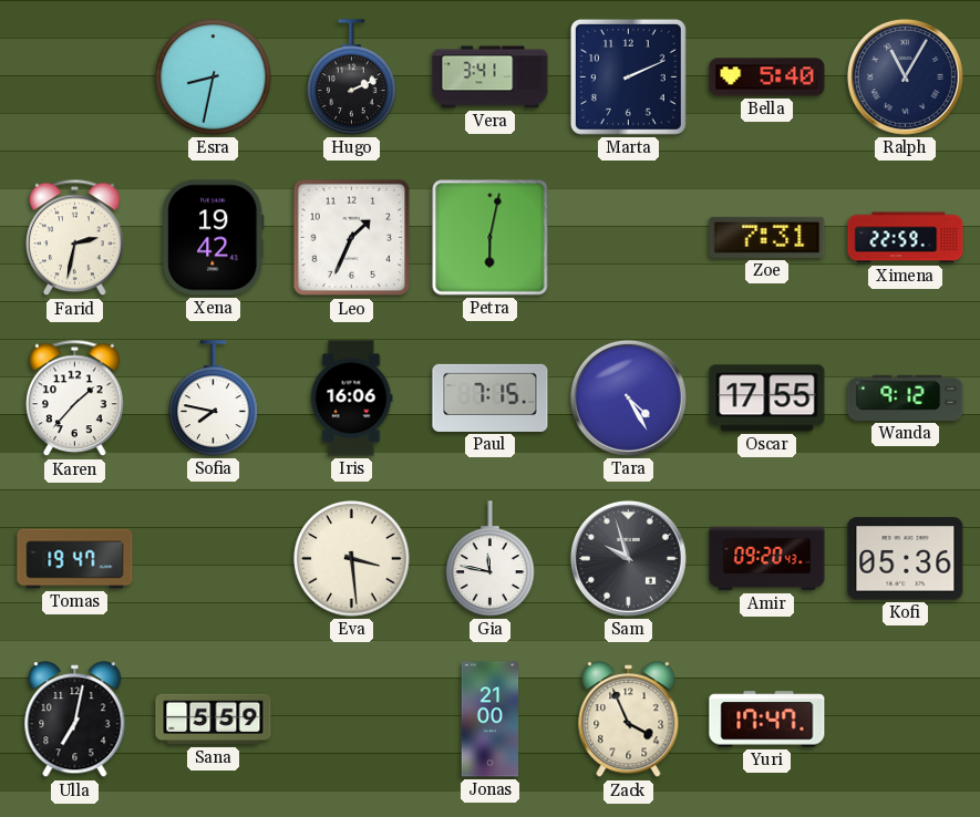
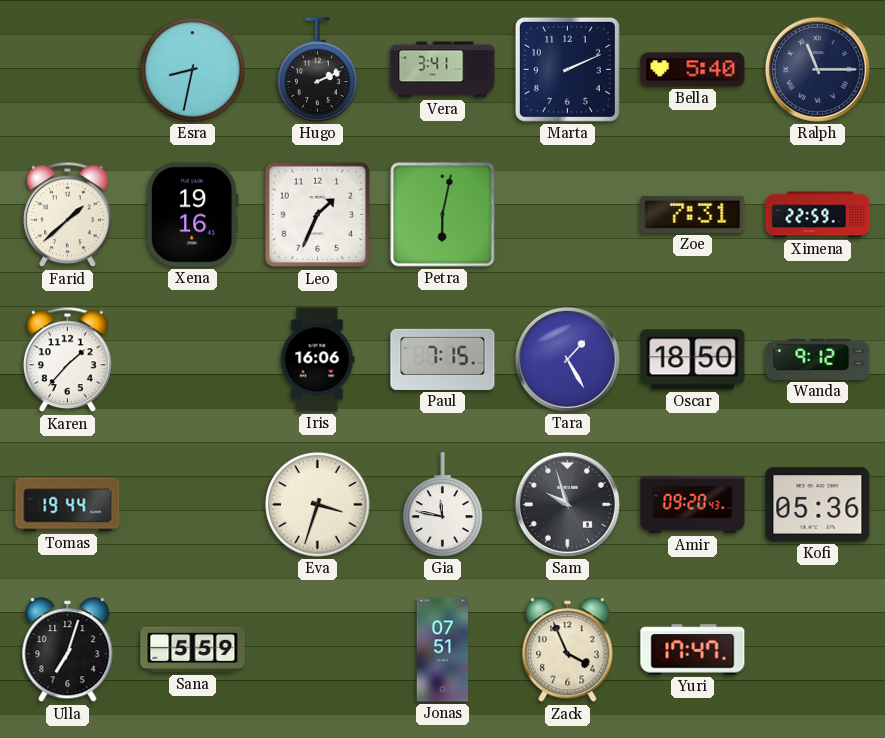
Ralph: 11:05 -> 11:15
Farid: 2:32 -> 1:38
Xena: 19:42 -> 19:16
Sofia: 7:47 -> none
Tara: 4:25 -> 1:25
Oscar: 17:55 -> 18:50
Tomas: 19:47 -> 19:44
Eva: 3:29 -> 3:33
Ulla: 7:02 -> 7:03
Jonas: 21:00 -> 07:51
